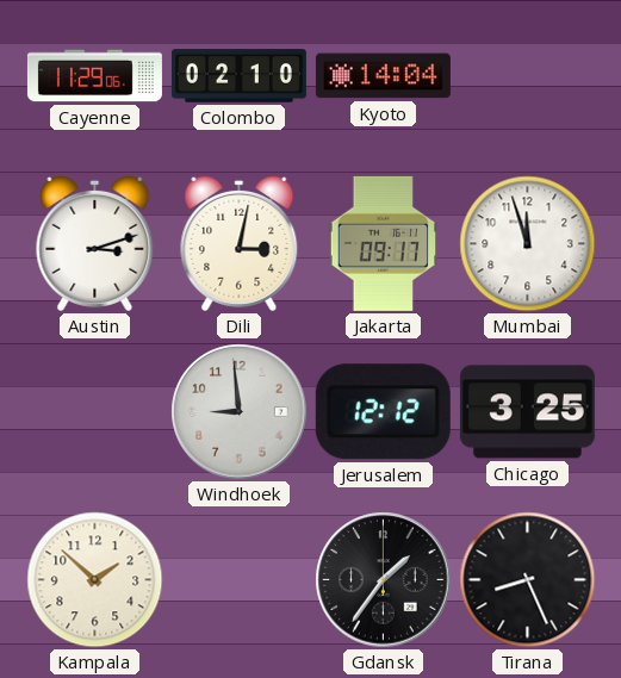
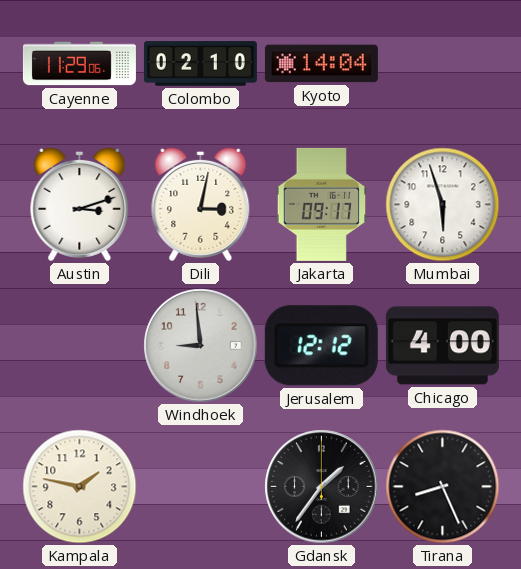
Mumbai: 11:57 -> 5:57
Chicago: 3:25 -> 4:00
Kampala: 1:52 -> 1:47
